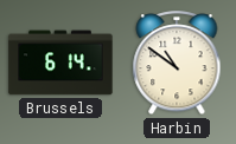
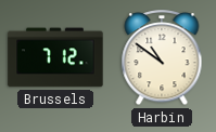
Brussels: 6:14 -> 7:12
